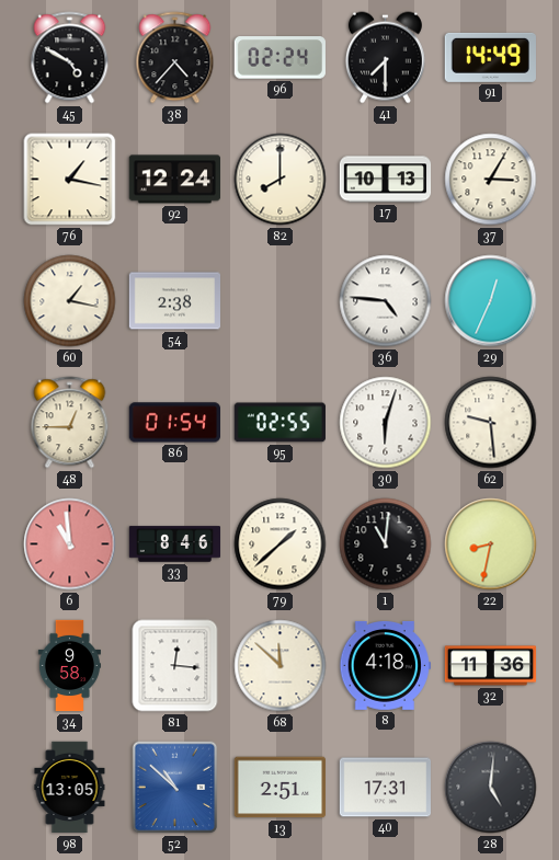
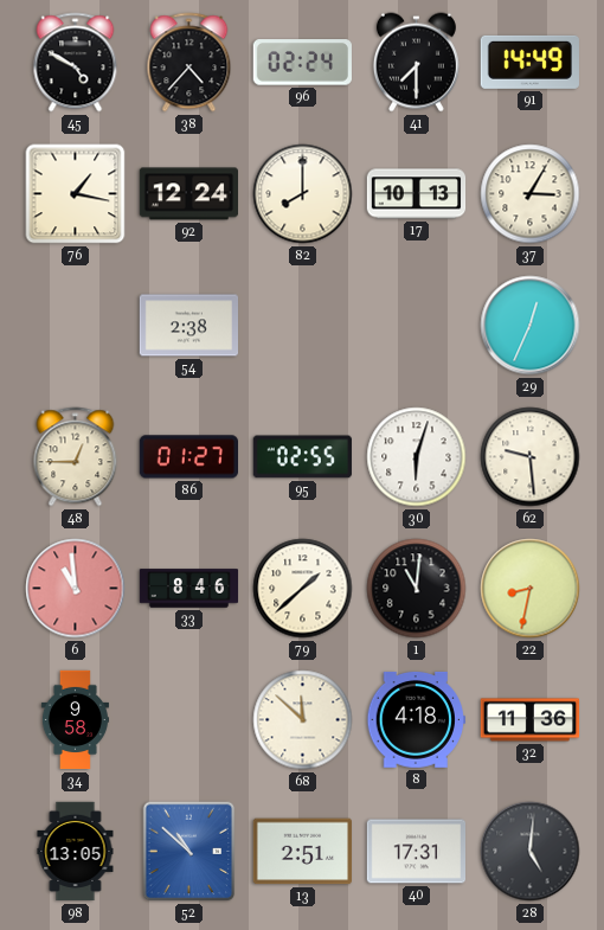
60: 1:17 -> none
36: 4:46 -> none
86: 01:54 -> 01:27
81: 12:16 -> none
